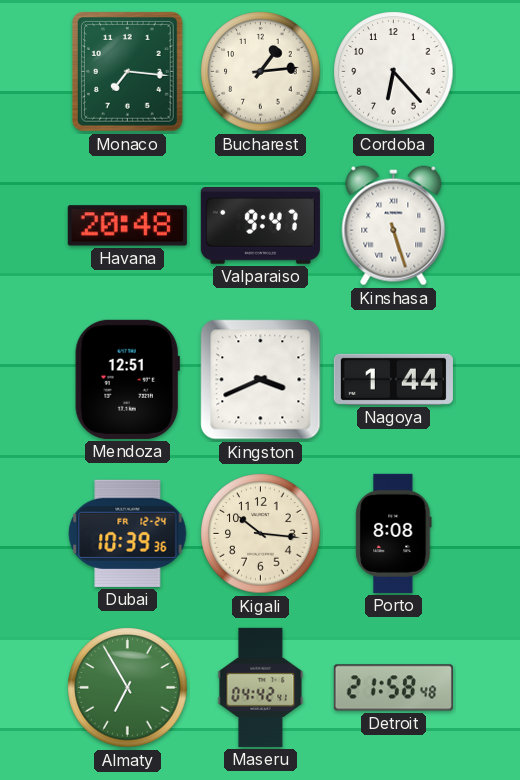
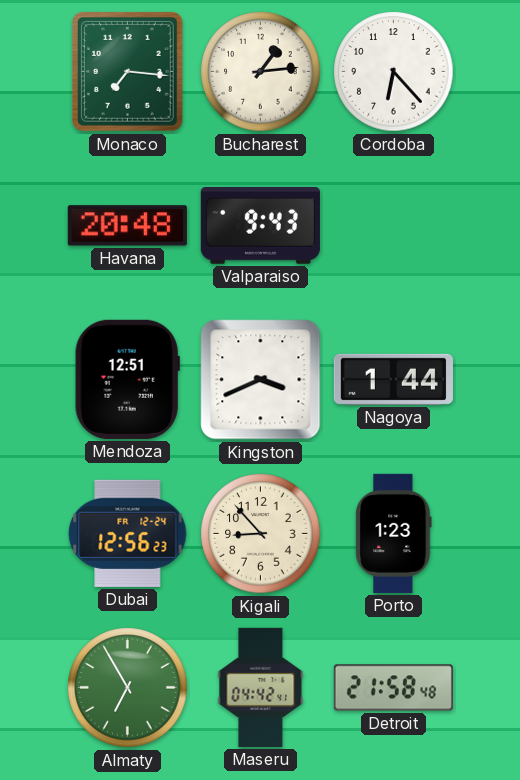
Valparaiso: 9:47 -> 9:43
Kinshasa: 5:27 -> none
Dubai: 10:39 -> 12:56
Kigali: 10:16 -> 8:53
Porto: 8:08 -> 1:23
